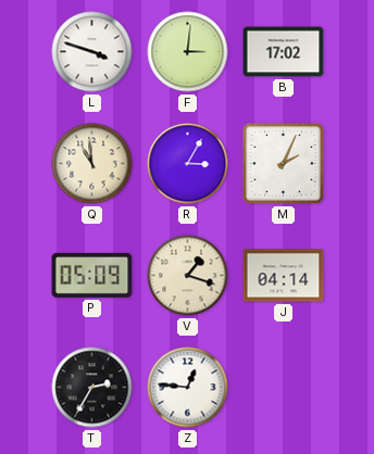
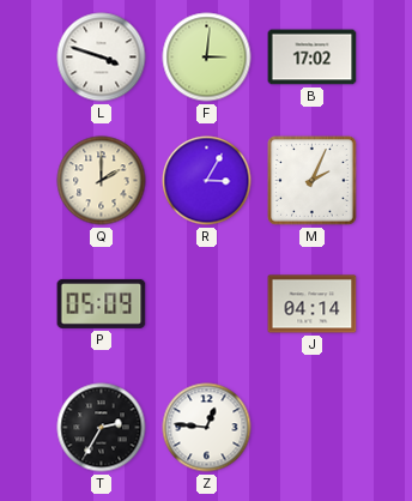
Q: 10:59 -> 2:00
V: 1:18 -> none
